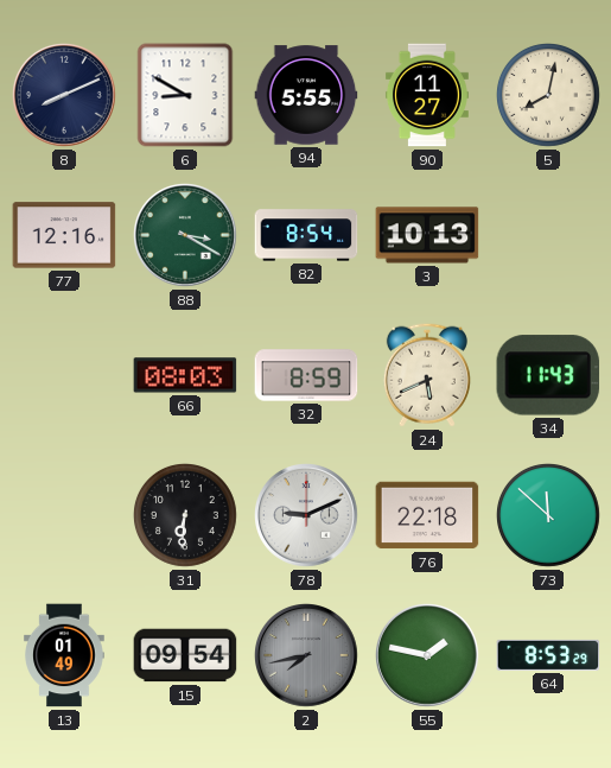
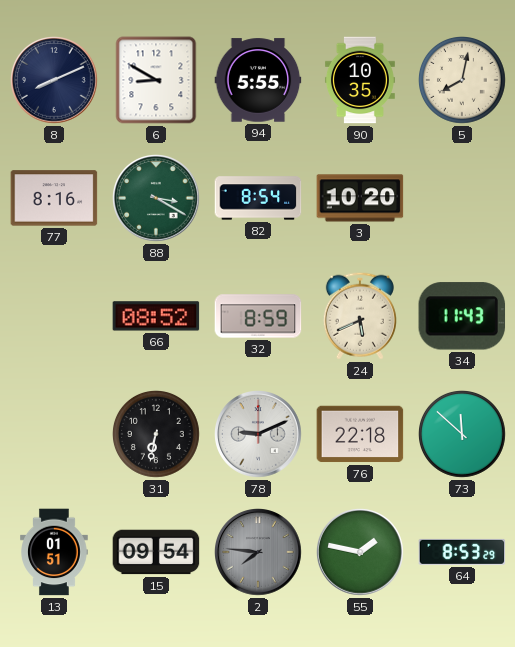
90: 11:27 -> 10:35
77: 12:16 -> 8:16
3: 10:13 -> 10:20
66: 08:03 -> 08:52
31: 6:31 -> 6:32
13: 01:49 -> 01:51
2: 7:43 -> 7:46
